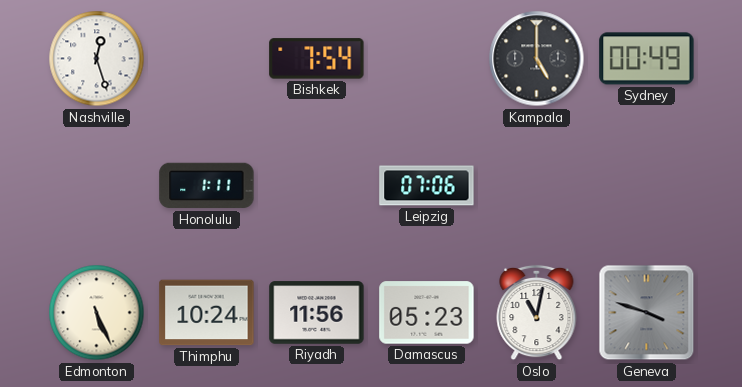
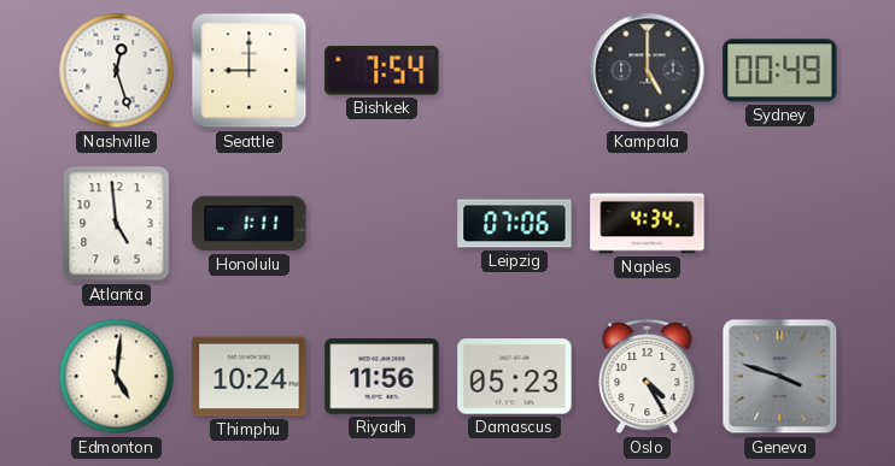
Seattle: none -> 9:00
Atlanta: none -> 4:59
Naples: none -> 4:34
Edmonton: 5:26 -> 5:01
Oslo: 11:02 -> 4:25
